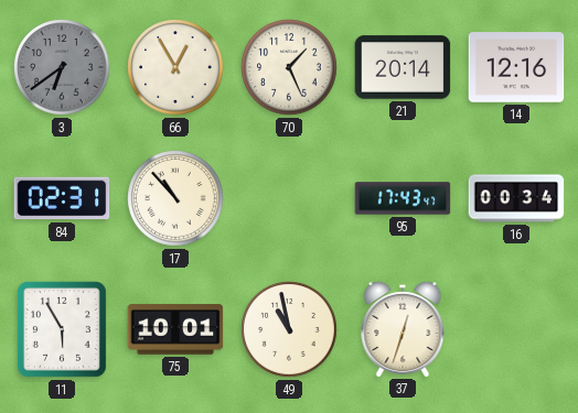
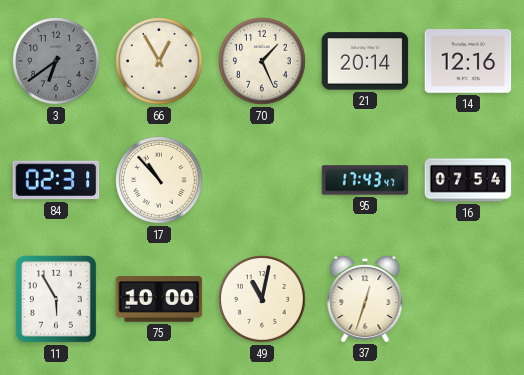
16: 00:34 -> 07:54
75: 10:01 -> 10:00
49: 10:58 -> 11:02
